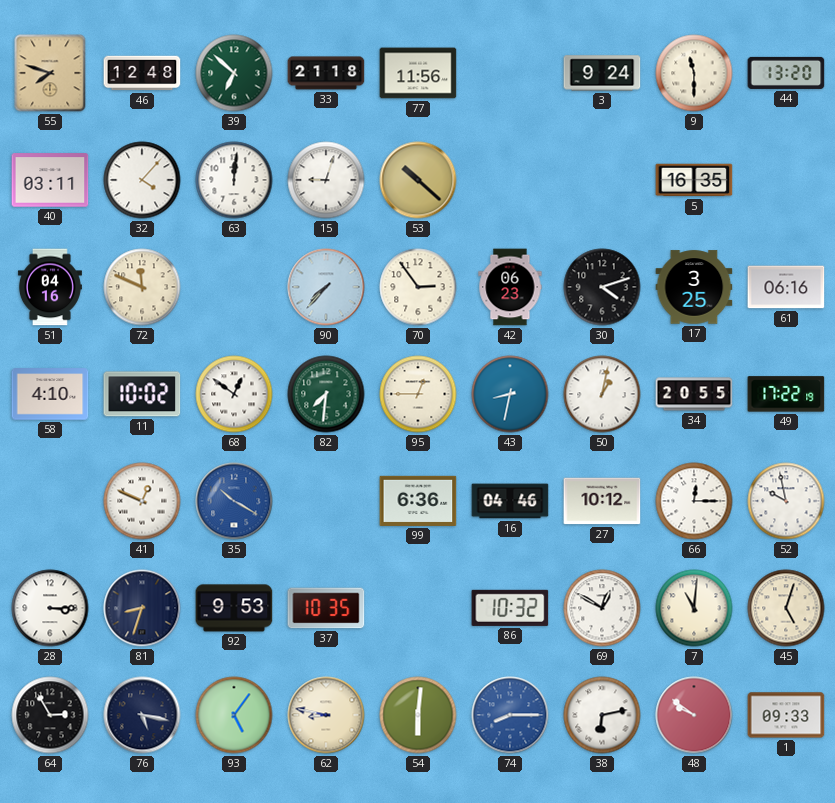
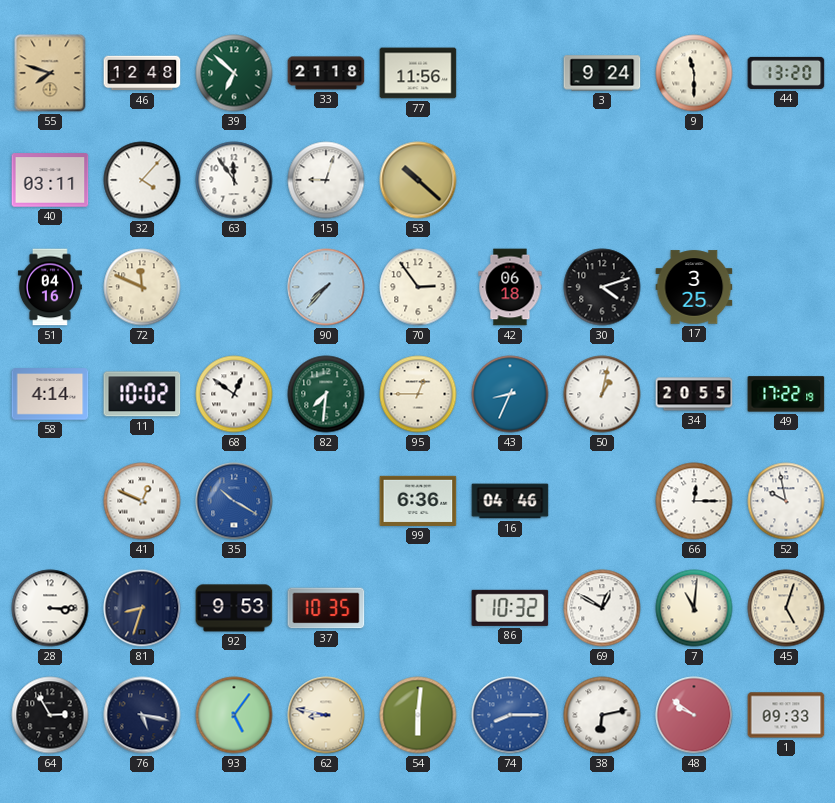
63: 12:01 -> 11:54
5: 16:35 -> none
42: 06:23 -> 06:18
61: 06:16 -> none
58: 4:10 -> 4:14
43: 8:32 -> 8:34
27: 10:12 -> none
